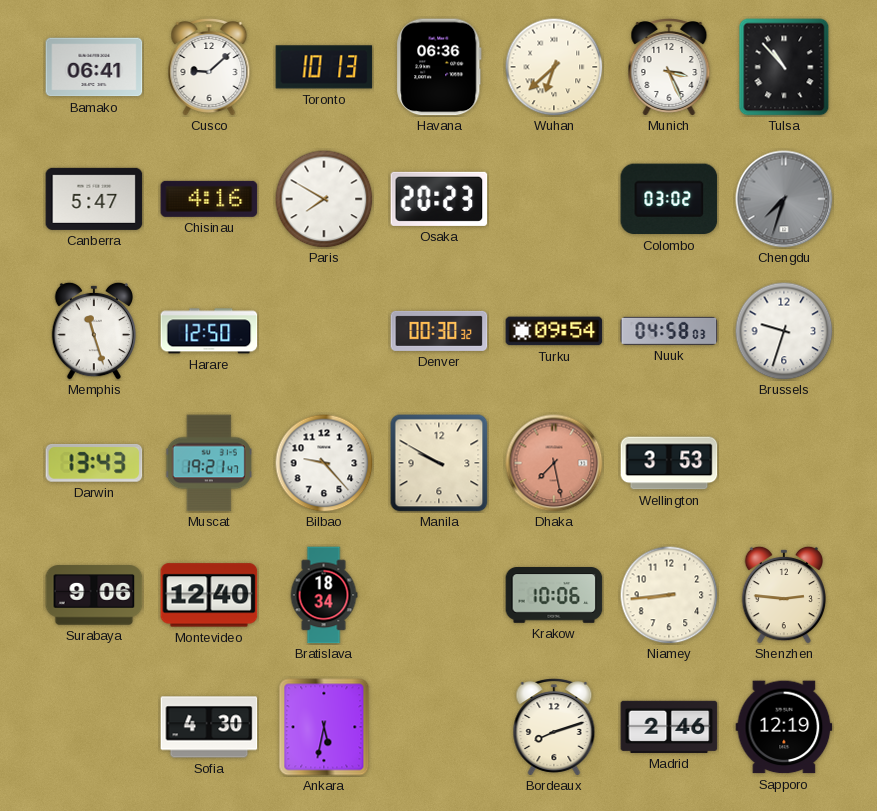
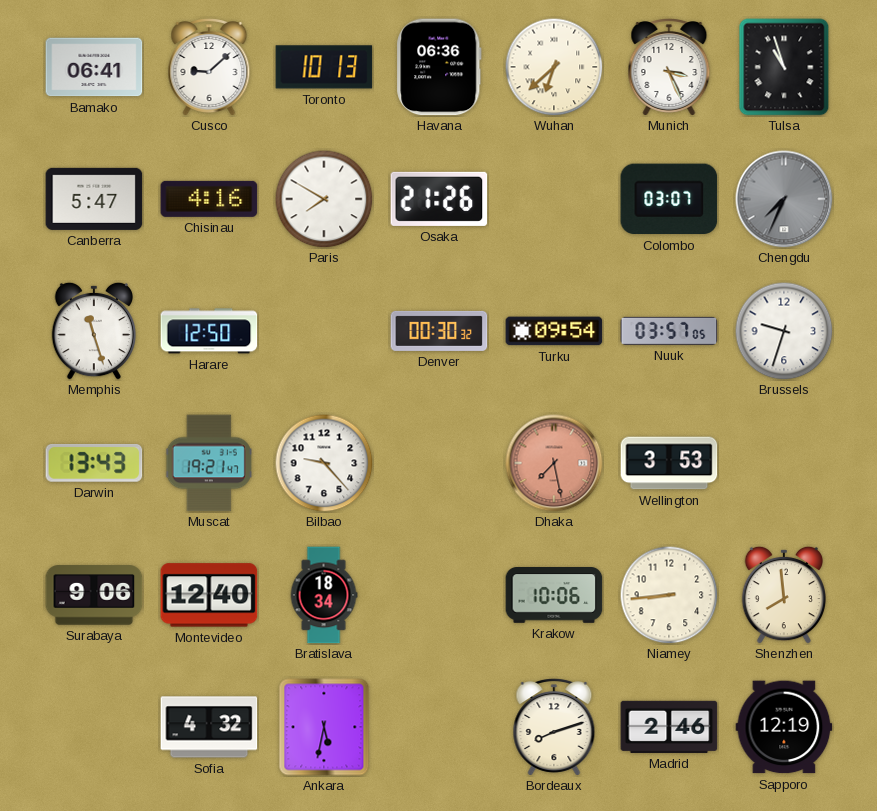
Tulsa: 10:53 -> 10:57
Osaka: 20:23 -> 21:26
Colombo: 03:02 -> 03:07
Chengdu: 7:33 -> 7:34
Nuuk: 04:58 -> 03:57
Manila: 9:50 -> none
Shenzhen: 2:46 -> 7:59
Sofia: 4:30 -> 4:32
